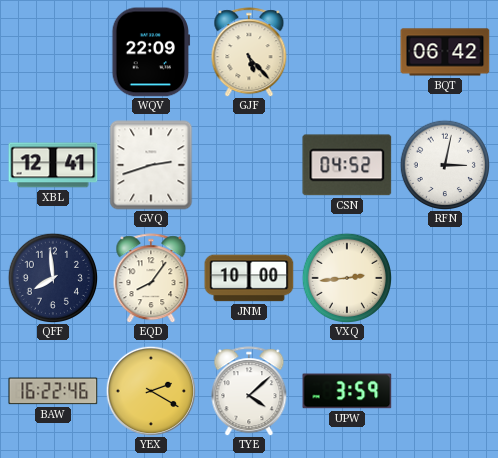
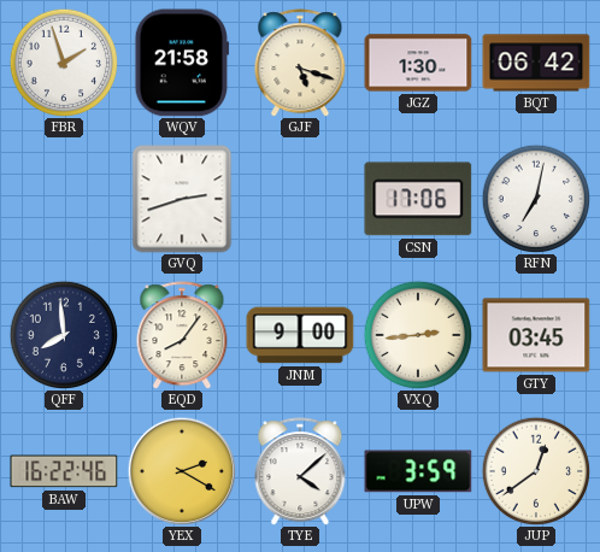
FBR: none -> 1:57
WQV: 22:09 -> 21:58
GJF: 5:23 -> 5:18
JGZ: none -> 1:30
XBL: 12:41 -> none
CSN: 04:52 -> 17:06
RFN: 3:02 -> 7:02
JNM: 10:00 -> 9:00
GTY: none -> 03:45
JUP: none -> 12:39
